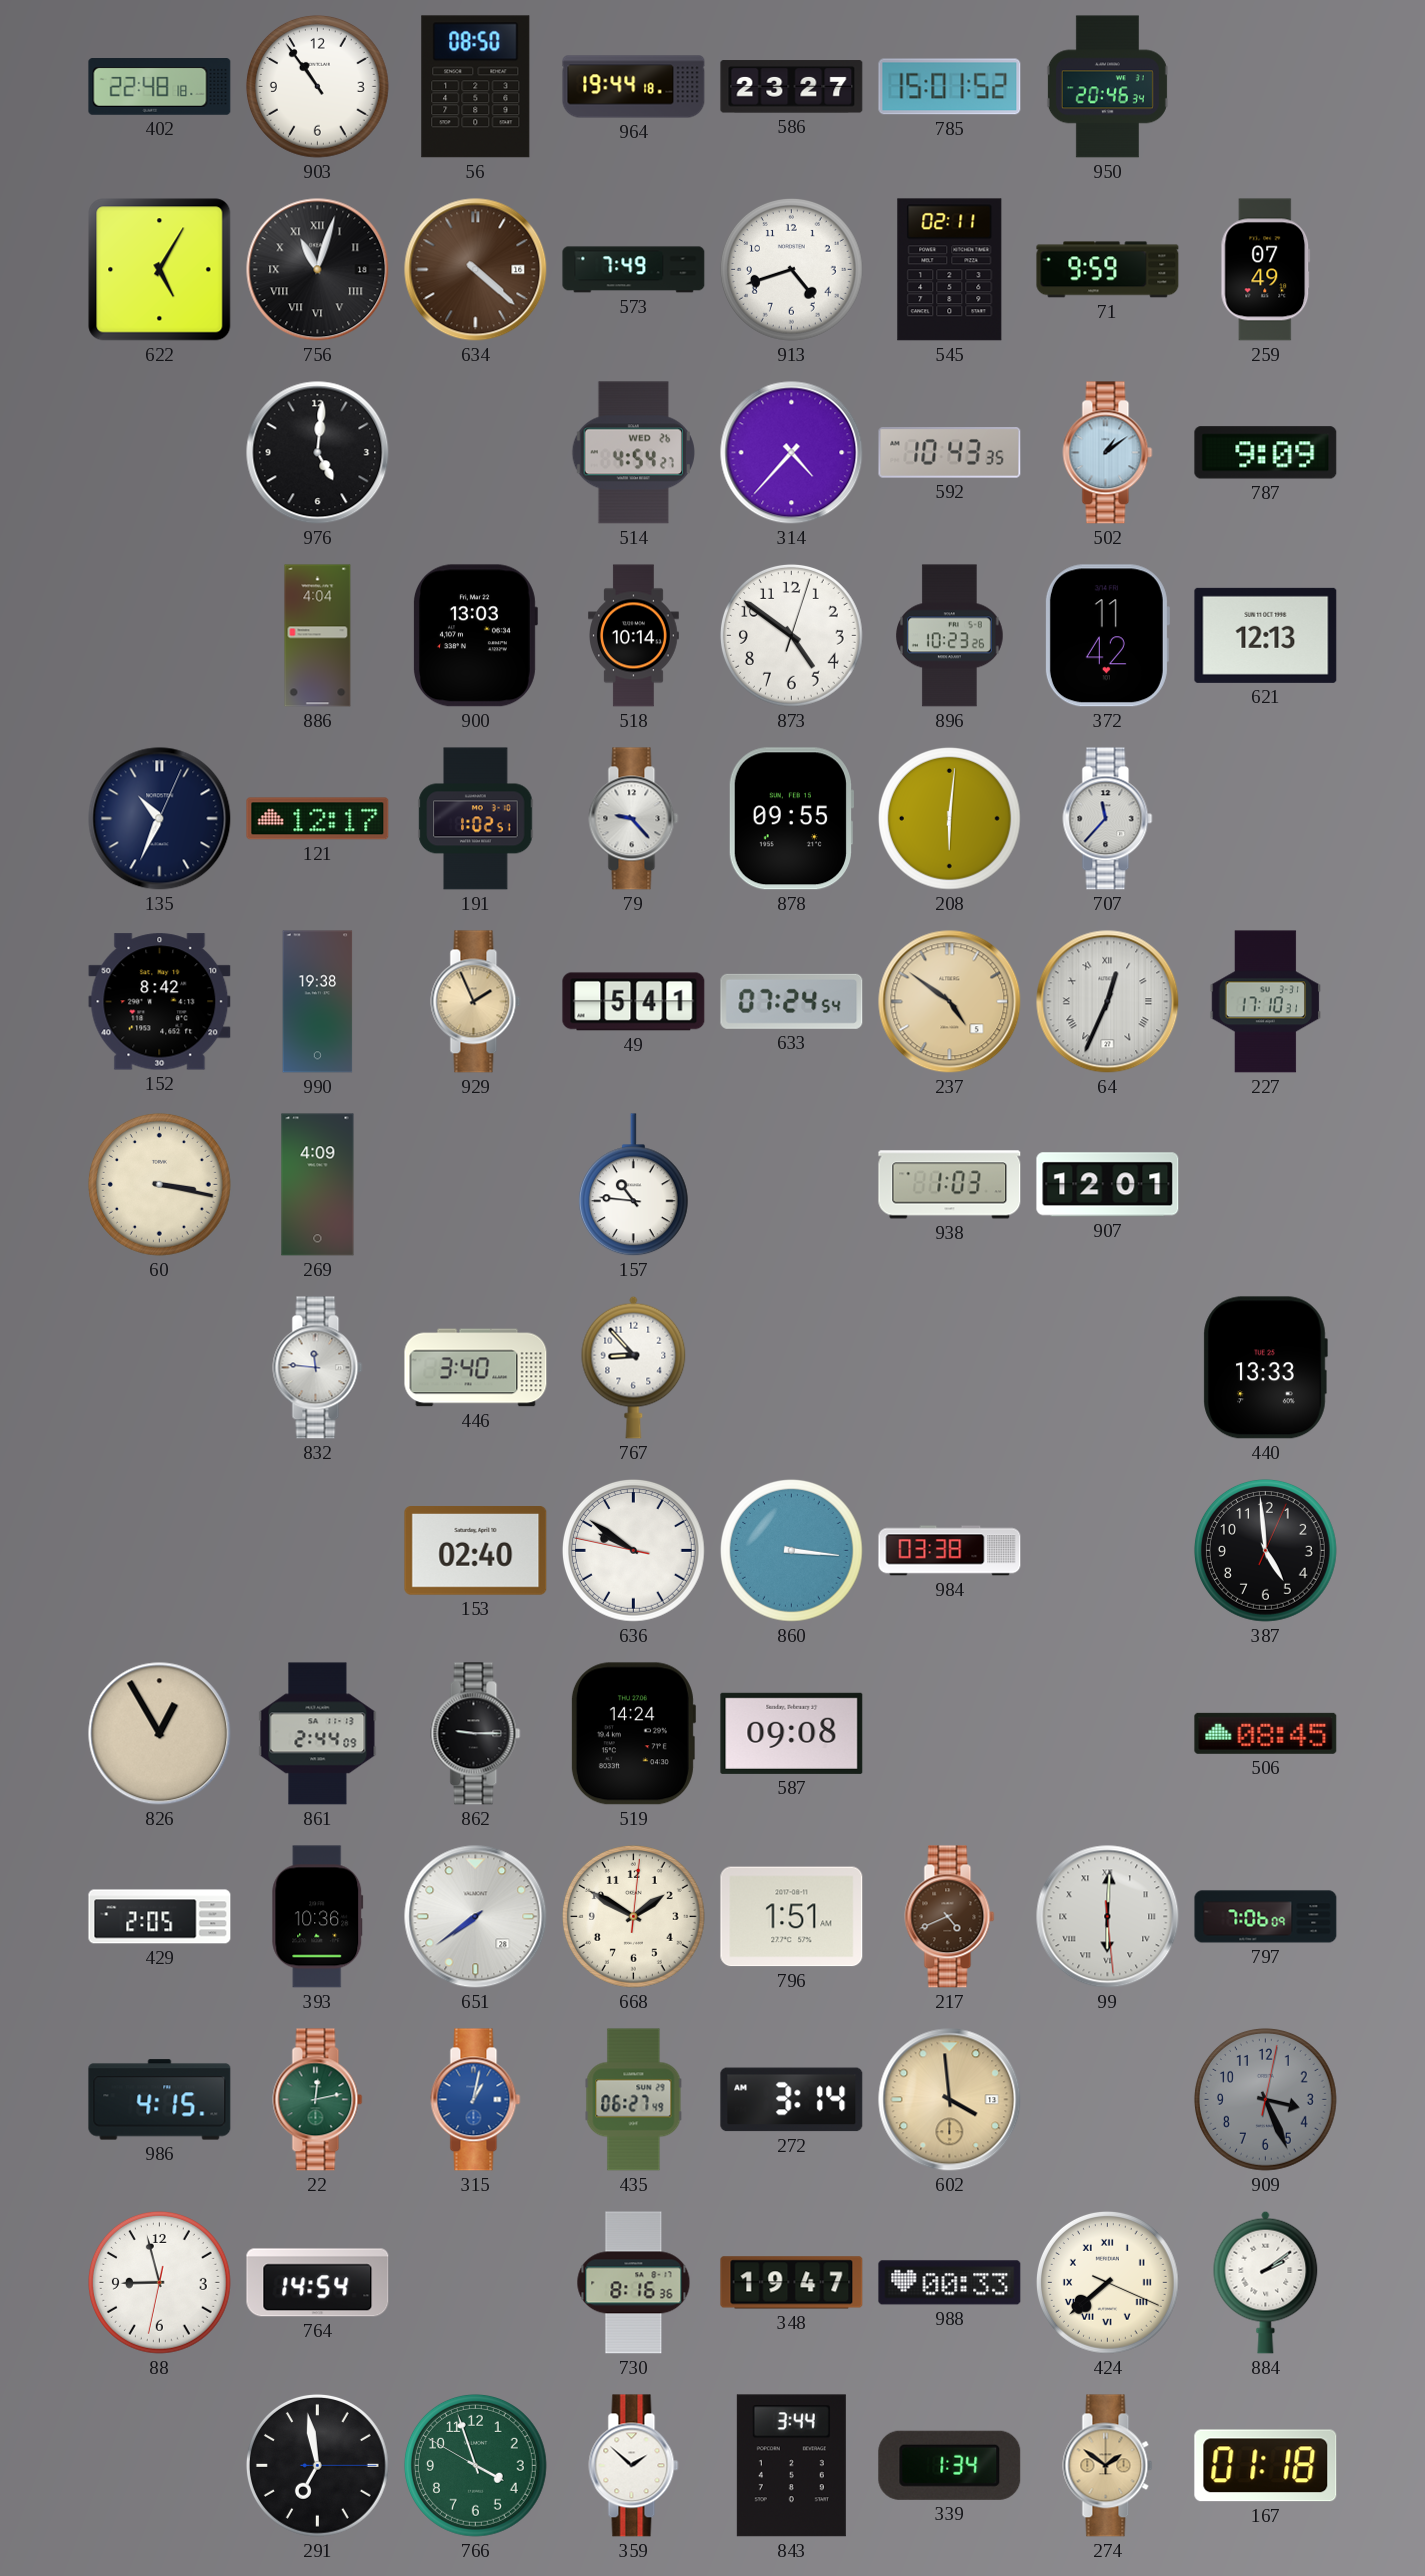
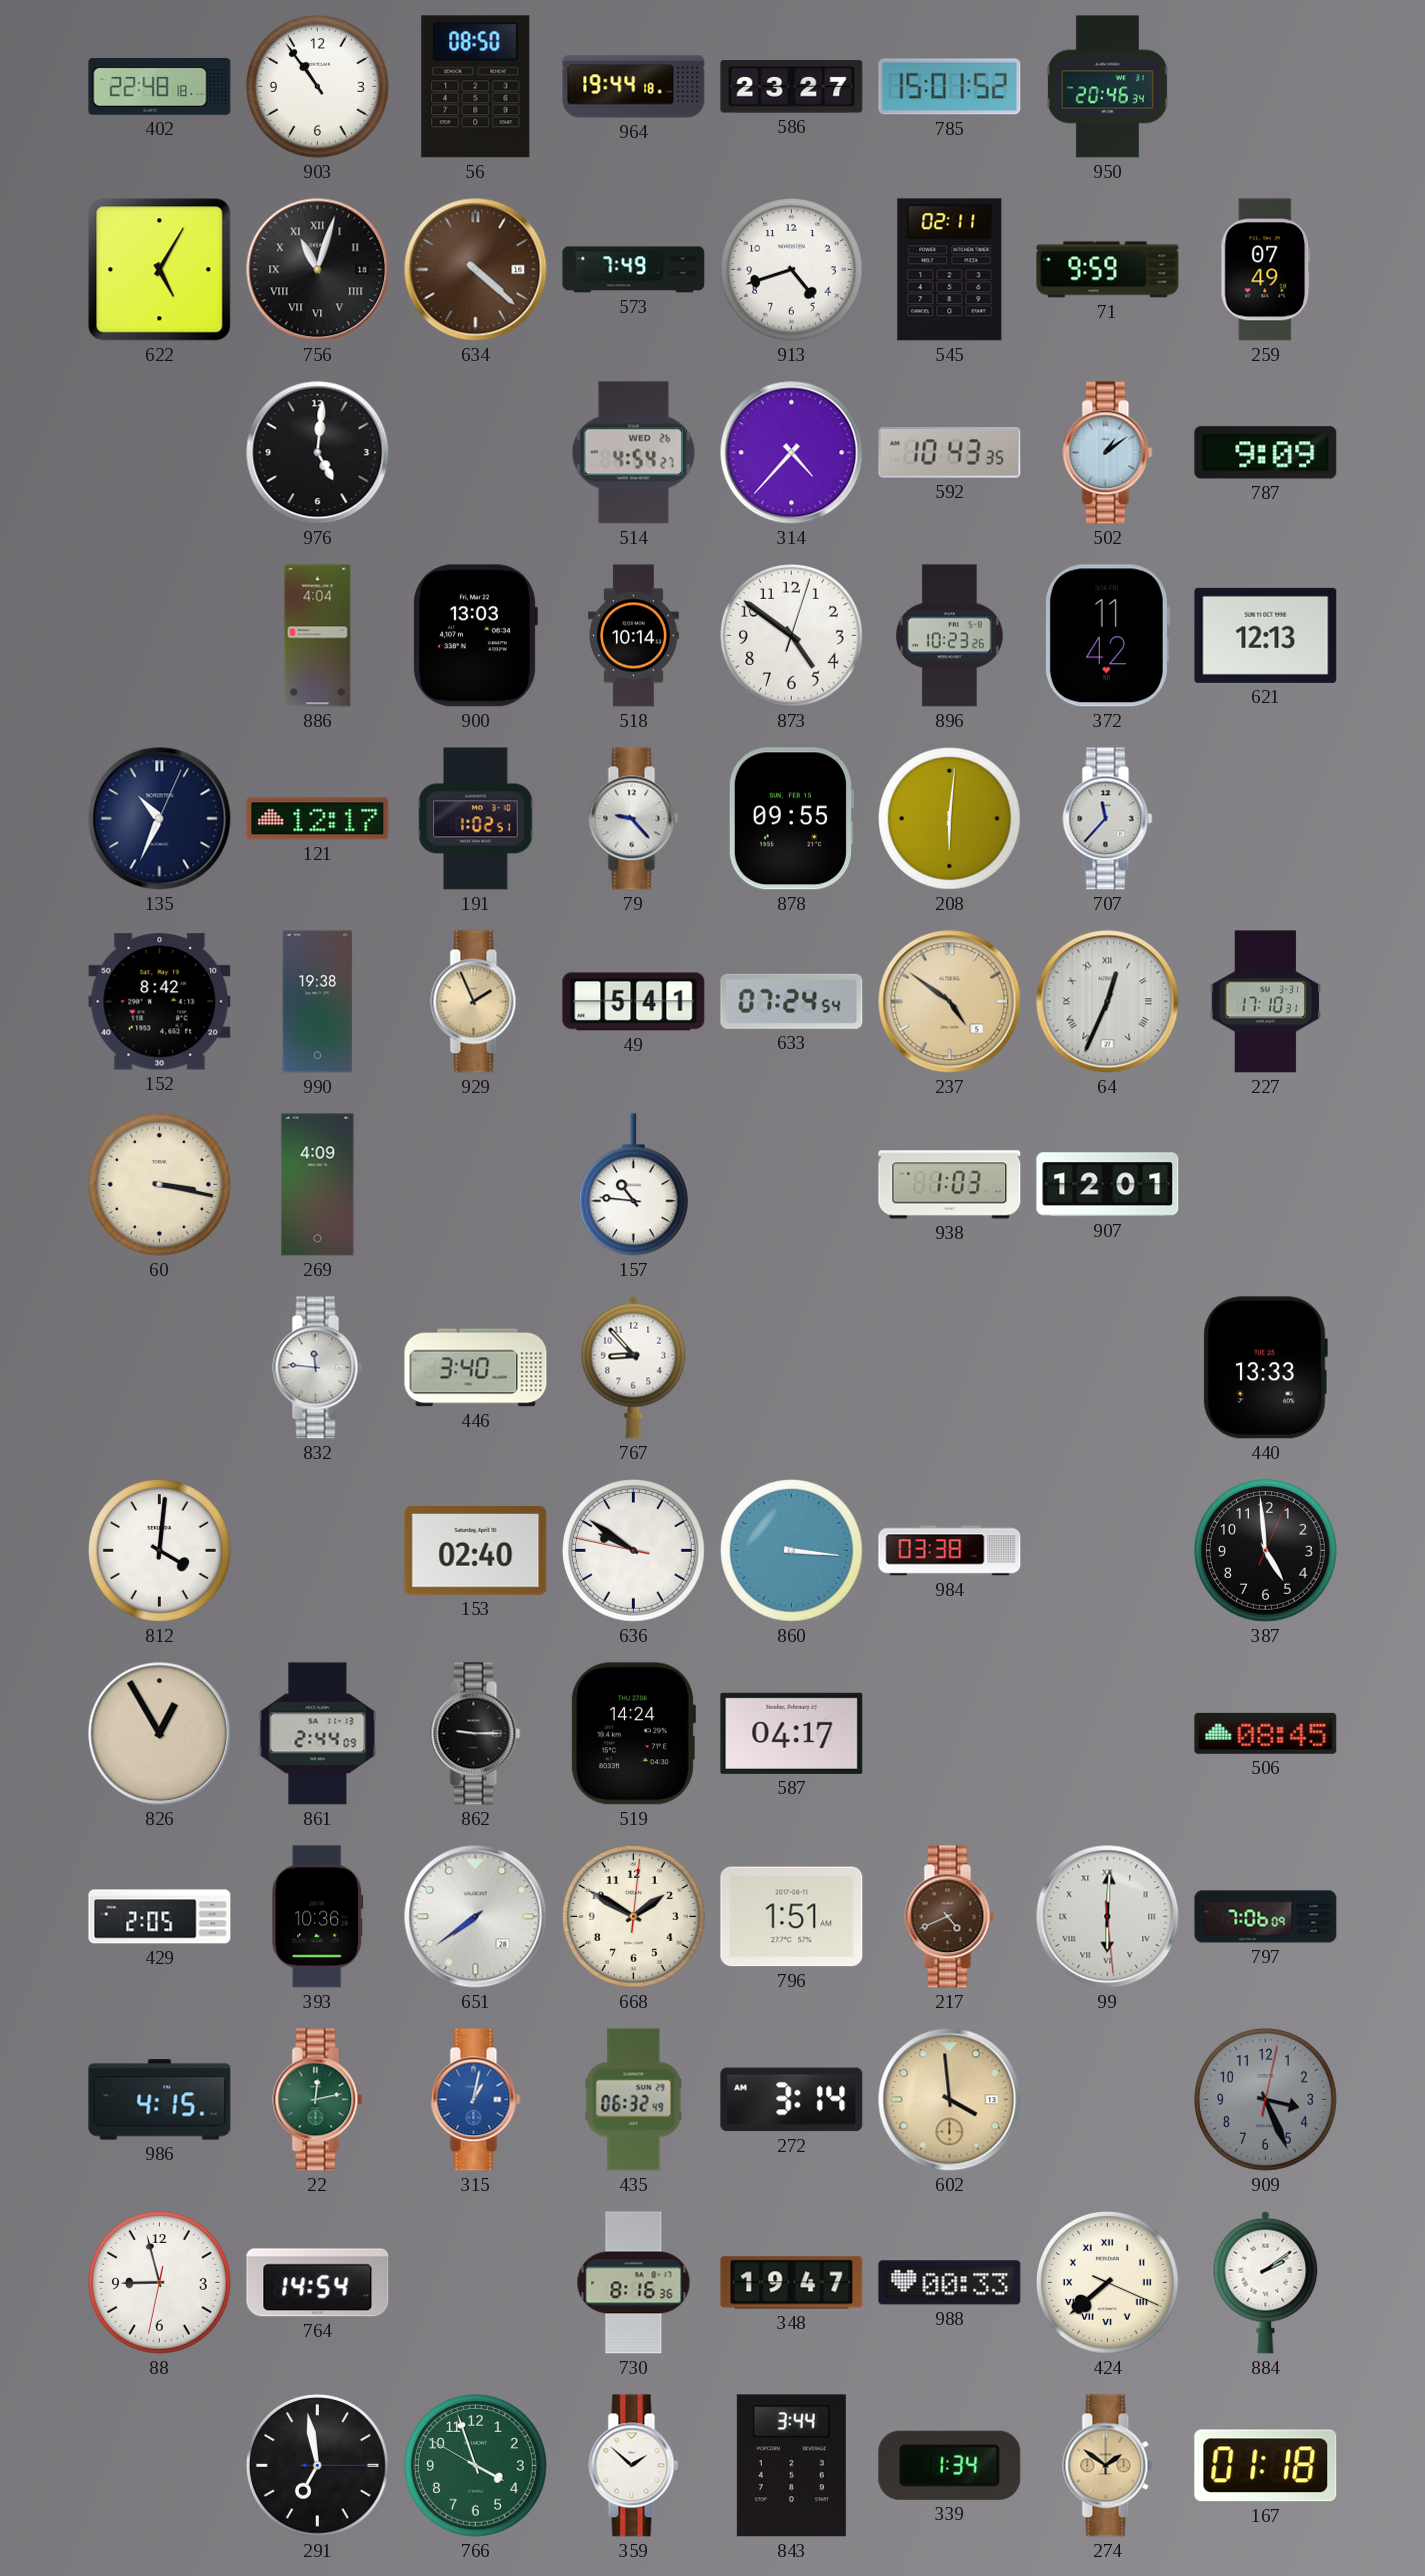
812: none -> 4:01
587: 09:08 -> 04:17
435: 06:27 -> 06:32
